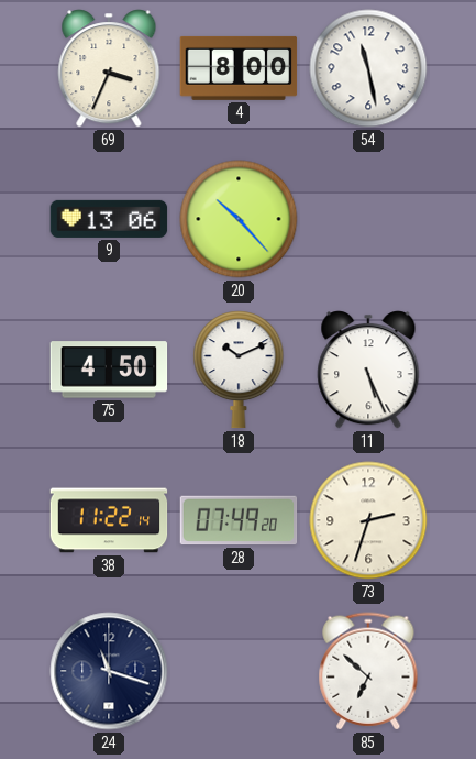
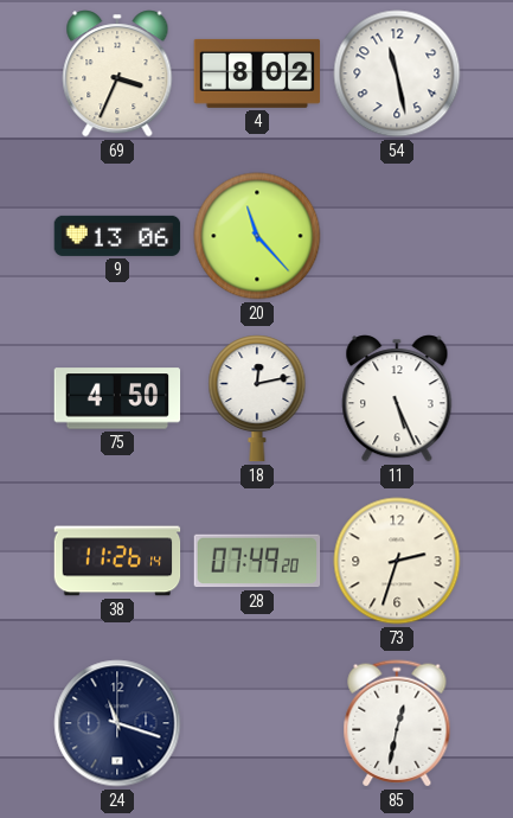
4: 8:00 -> 8:02
20: 10:23 -> 11:23
18: 10:11 -> 12:13
38: 11:22 -> 11:26
85: 6:52 -> 12:32
